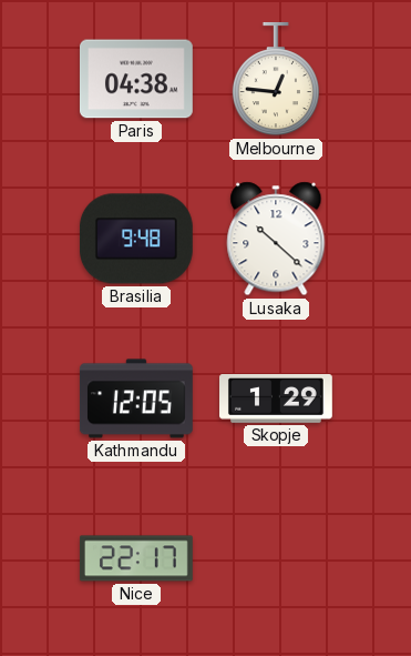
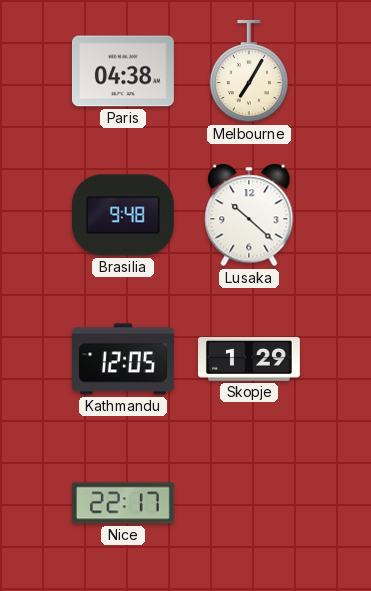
Melbourne: 12:46 -> 7:05
